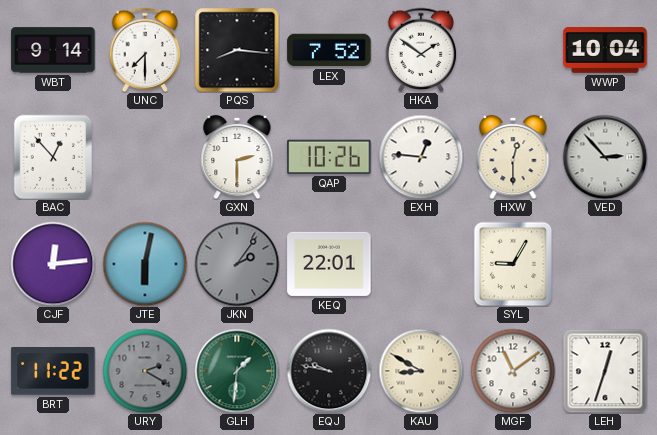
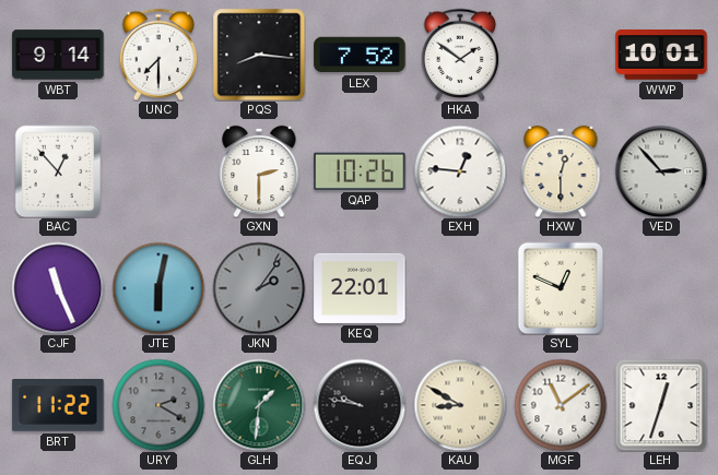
WWP: 10:04 -> 10:01
CJF: 12:14 -> 11:26
SYL: 9:05 -> 12:49
